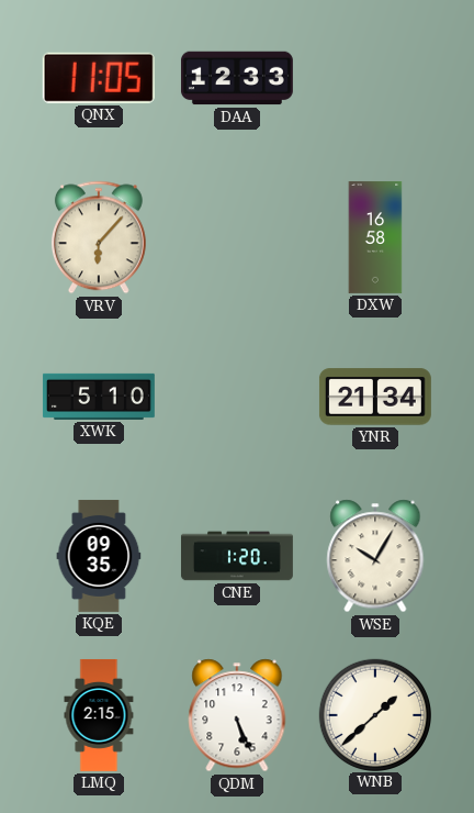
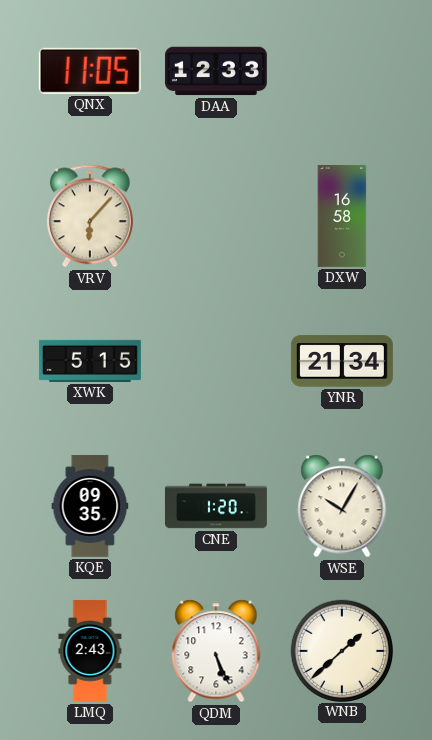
XWK: 5:10 -> 5:15
LMQ: 2:15 -> 2:43
